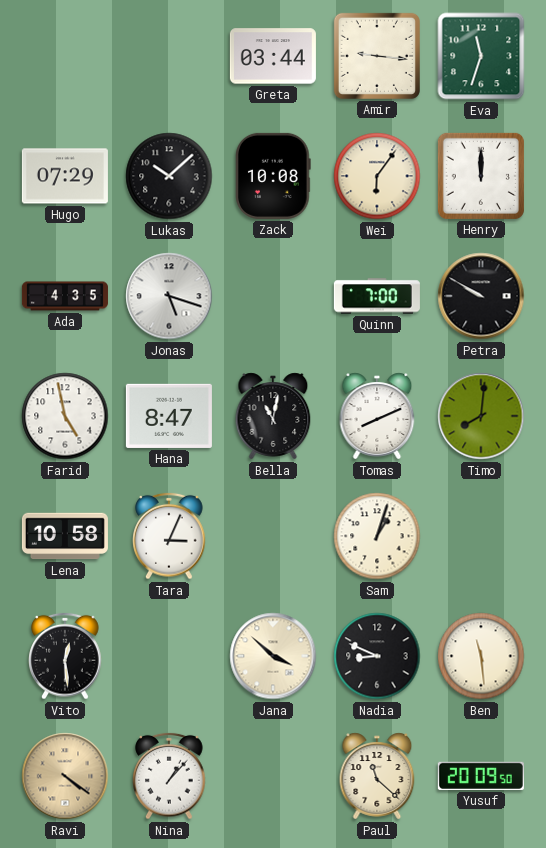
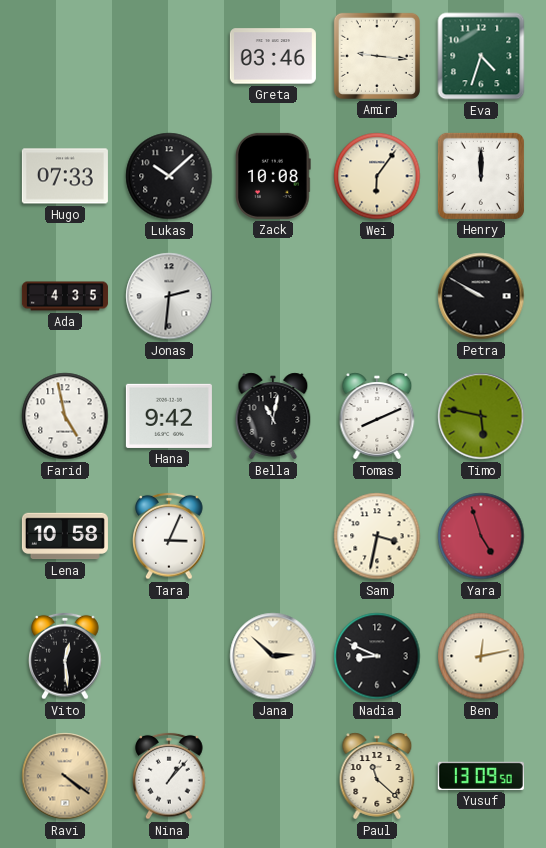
Greta: 03:44 -> 03:46
Eva: 11:33 -> 4:33
Hugo: 07:29 -> 07:33
Jonas: 5:18 -> 2:31
Quinn: 7:00 -> none
Hana: 8:47 -> 9:42
Timo: 8:01 -> 5:47
Sam: 1:03 -> 3:32
Yara: none -> 4:57
Jana: 3:52 -> 2:52
Ben: 11:29 -> 12:13
Yusuf: 20:09 -> 13:09
